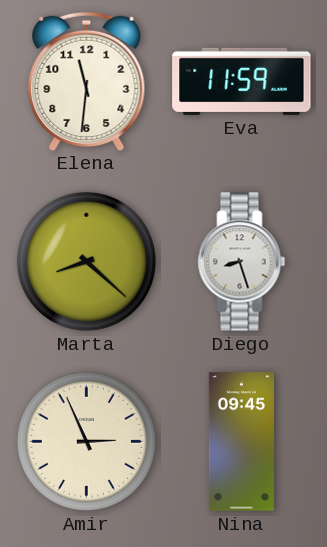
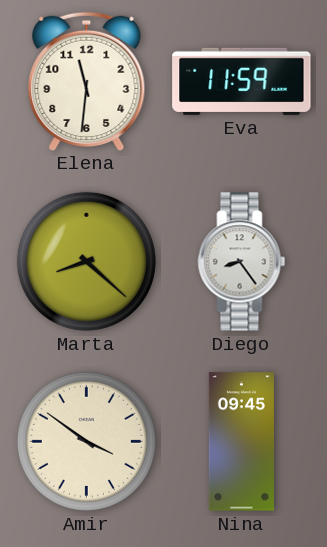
Diego: 8:27 -> 8:24
Amir: 2:56 -> 3:51
